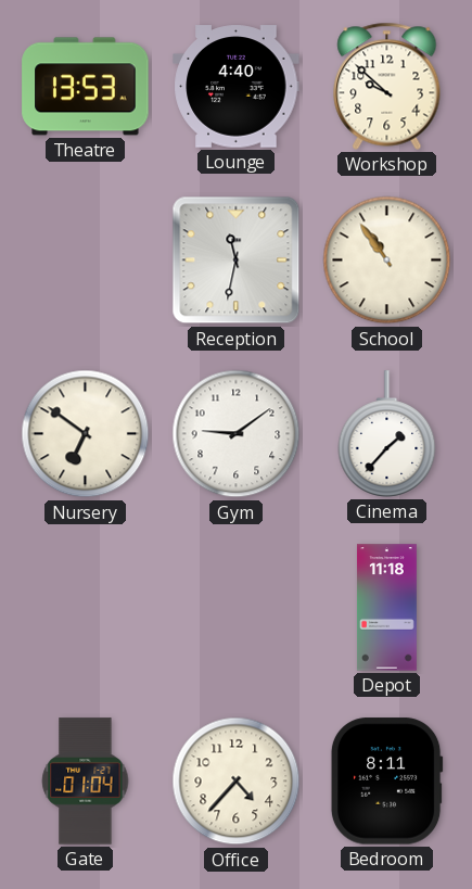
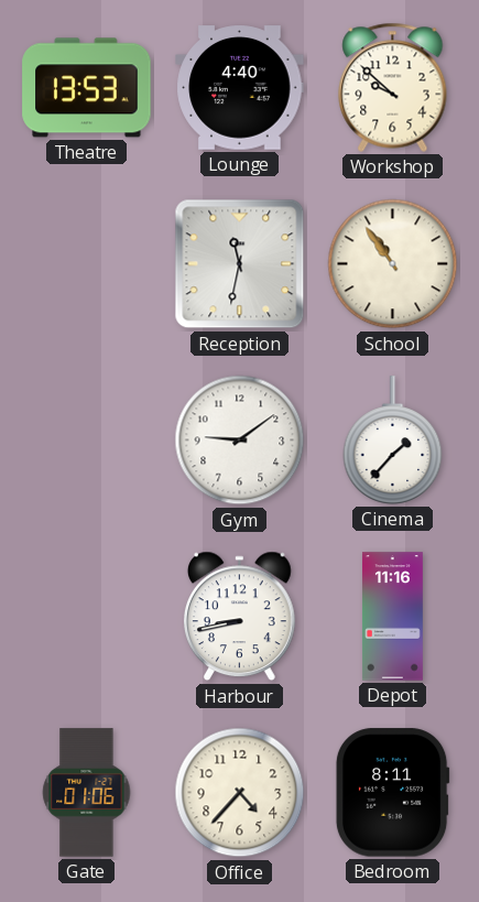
Nursery: 6:51 -> none
Harbour: none -> 8:43
Depot: 11:18 -> 11:16
Gate: 01:04 -> 01:06
